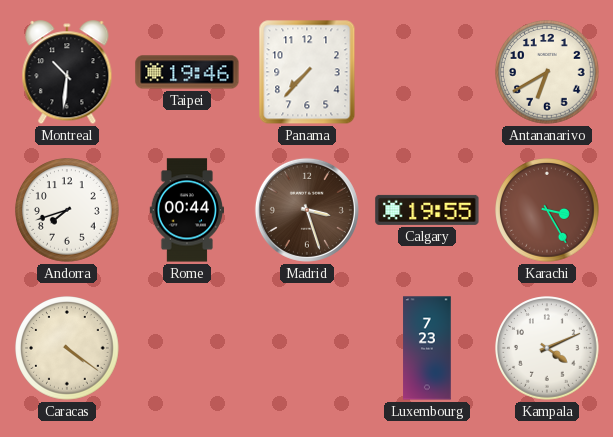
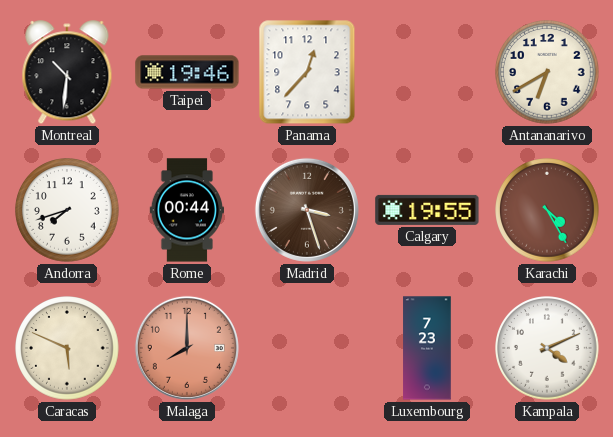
Panama: 7:37 -> 12:37
Karachi: 3:25 -> 4:25
Caracas: 4:21 -> 5:49
Malaga: none -> 8:00
